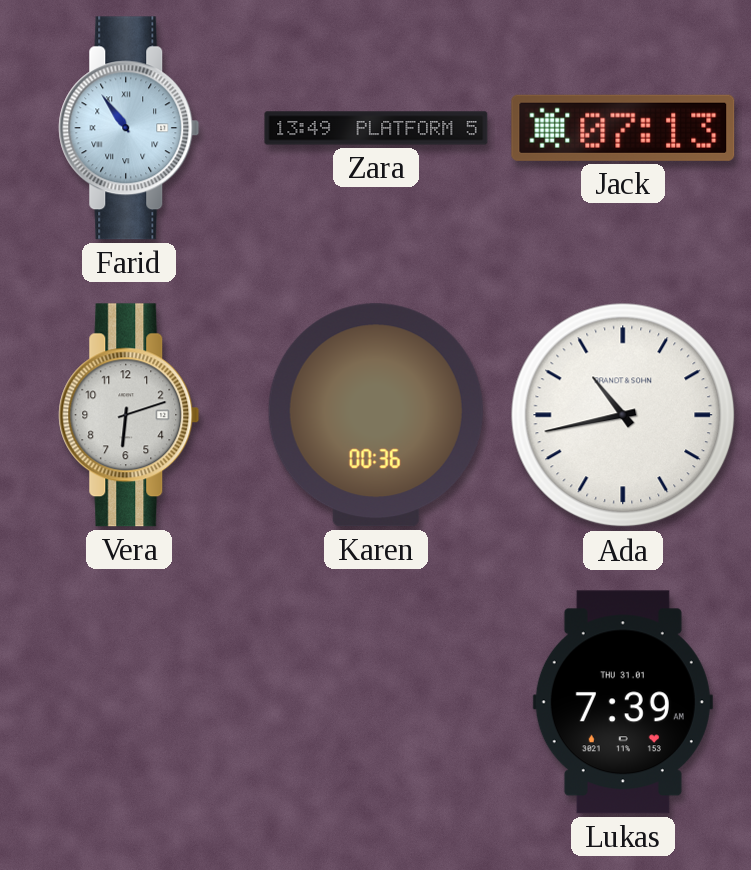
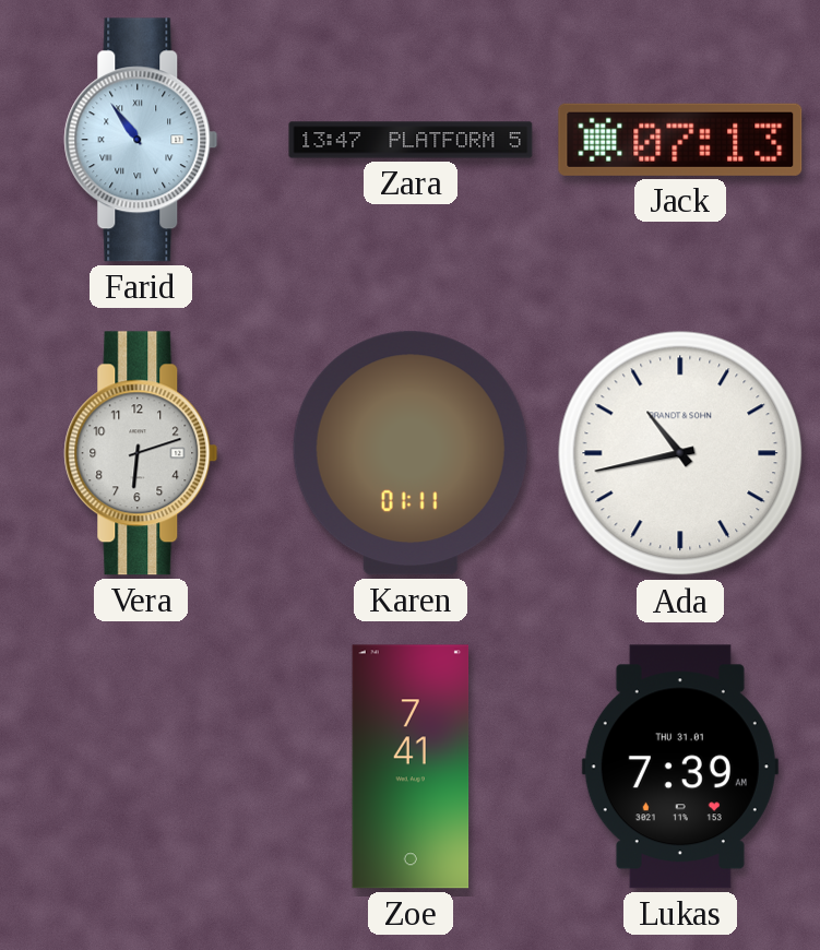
Zara: 13:49 -> 13:47
Karen: 00:36 -> 01:11
Zoe: none -> 7:41
